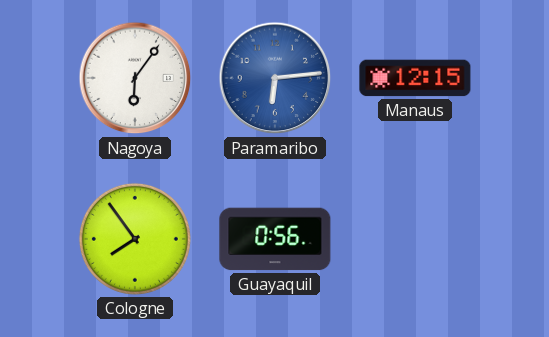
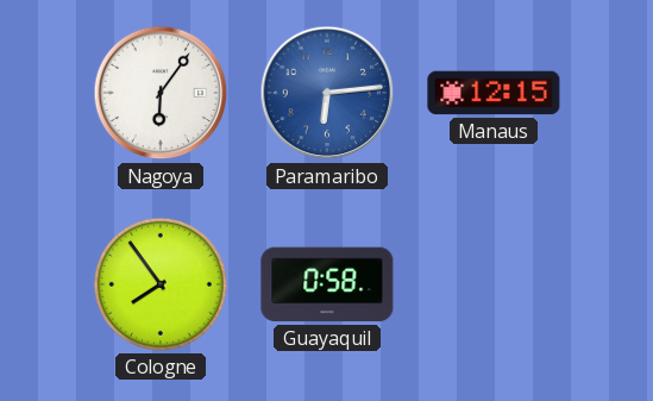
Guayaquil: 0:56 -> 0:58
